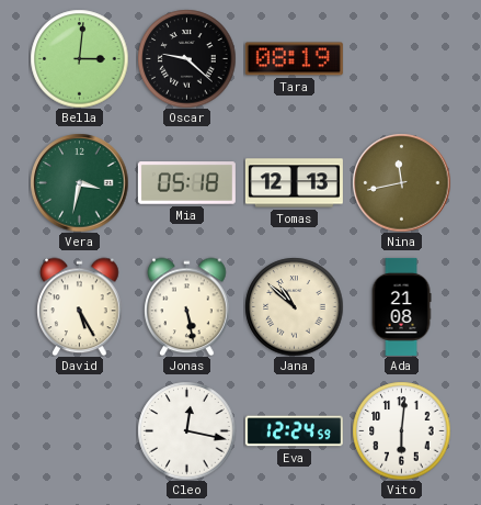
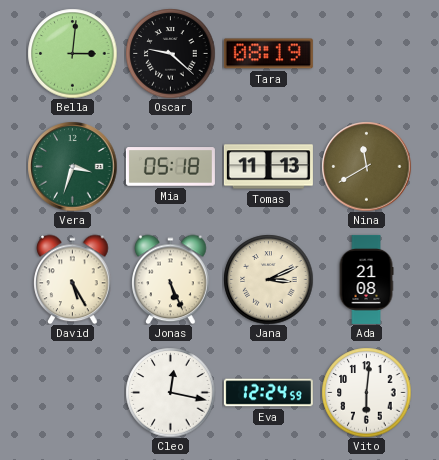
Vera: 3:32 -> 3:33
Tomas: 12:13 -> 11:13
Nina: 11:43 -> 11:40
Jonas: 5:28 -> 5:26
Jana: 10:52 -> 3:11
